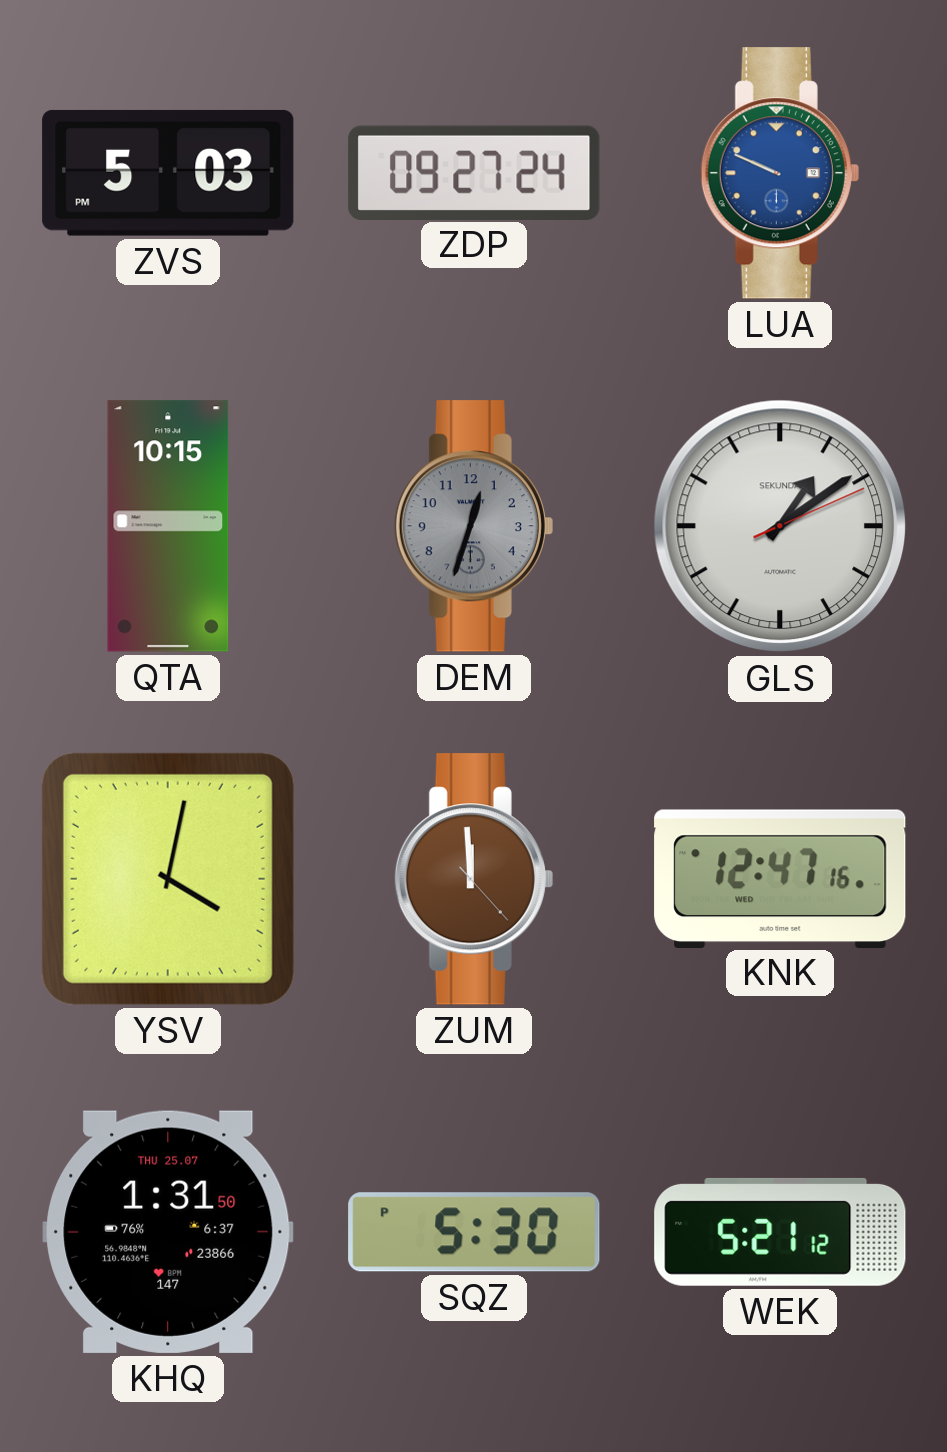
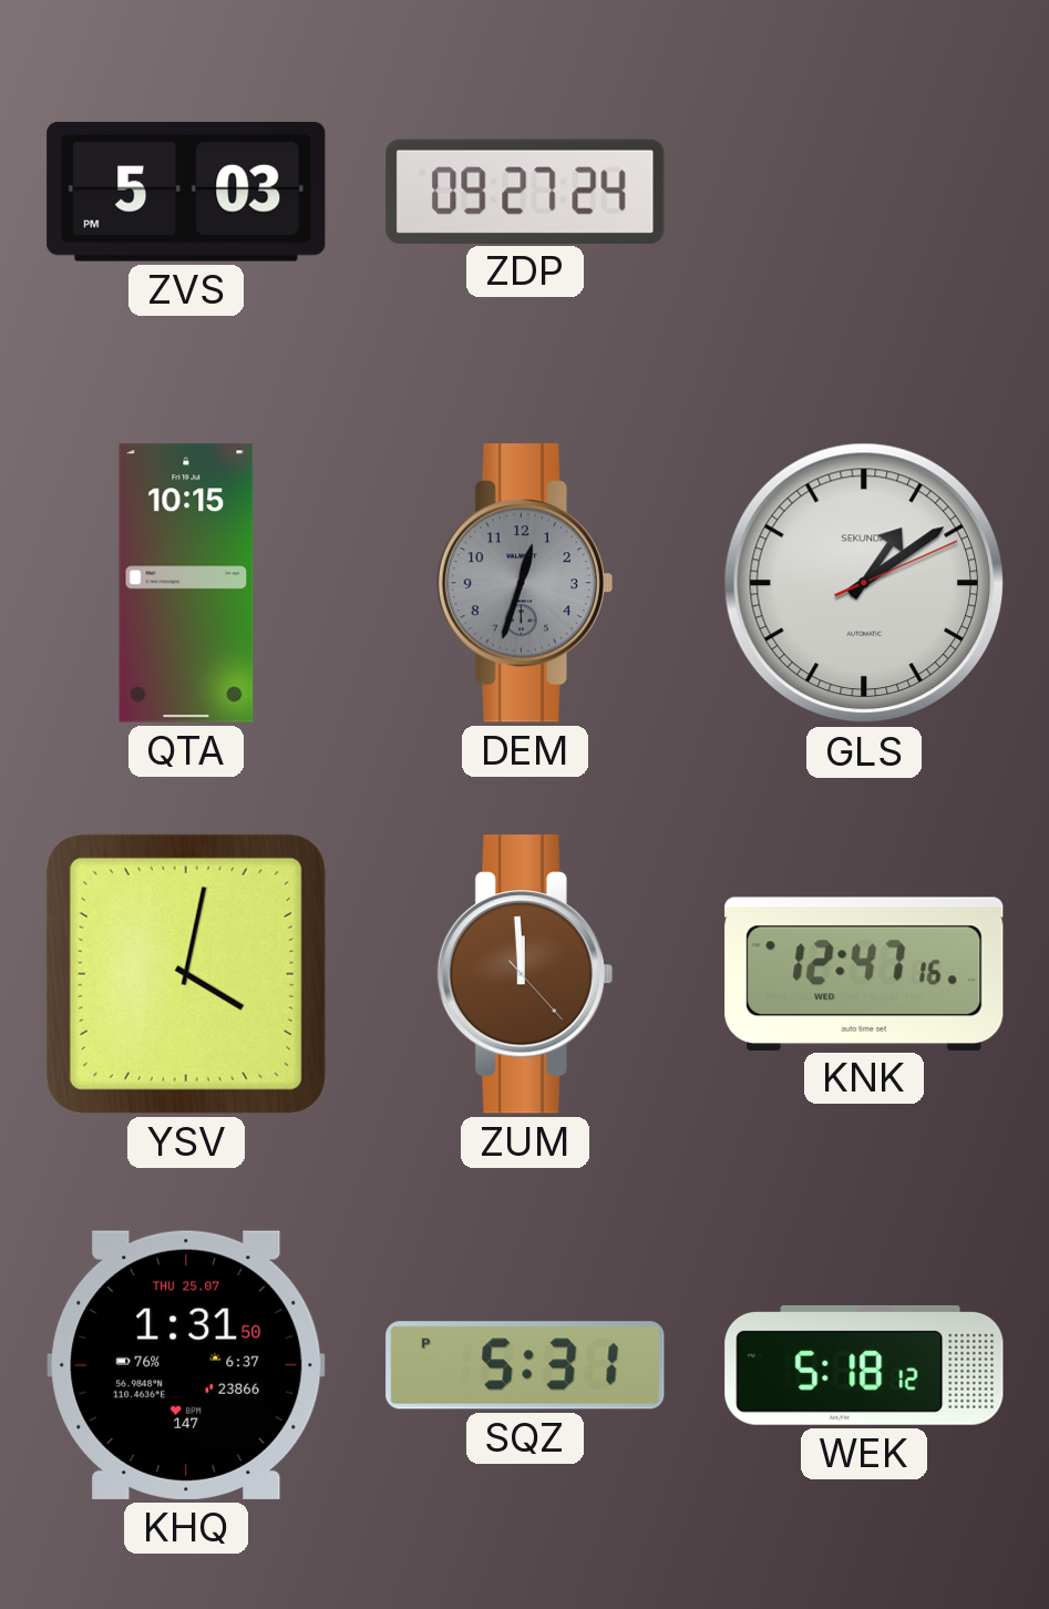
LUA: 9:49 -> none
SQZ: 5:30 -> 5:31
WEK: 5:21 -> 5:18
